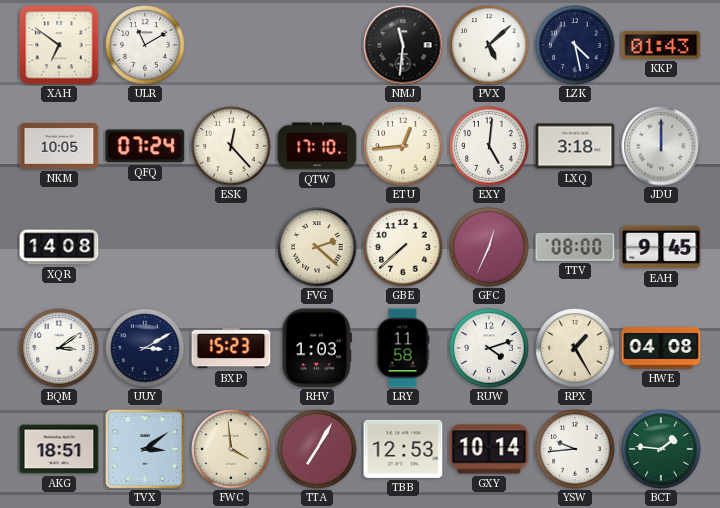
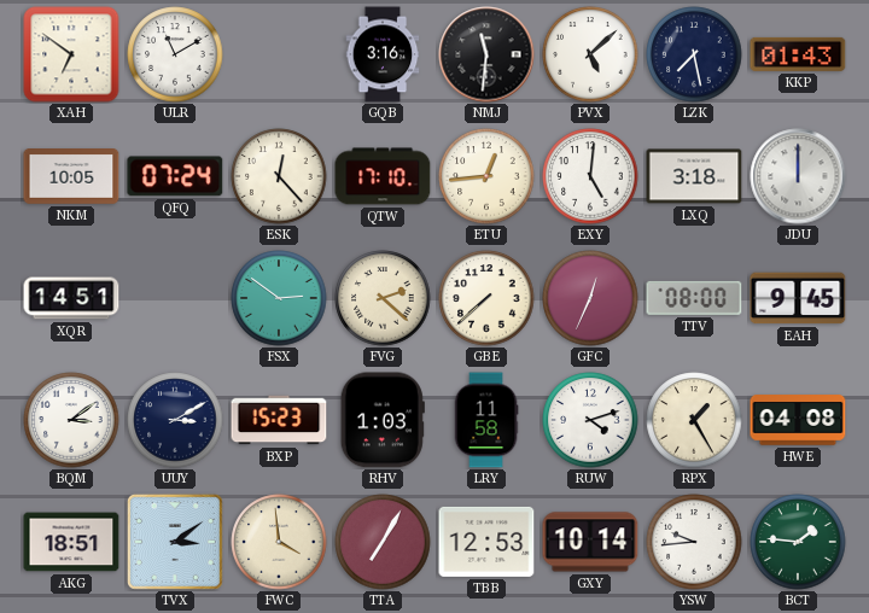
GQB: none -> 3:16
LZK: 4:28 -> 7:28
XQR: 14:08 -> 14:51
FSX: none -> 2:51
